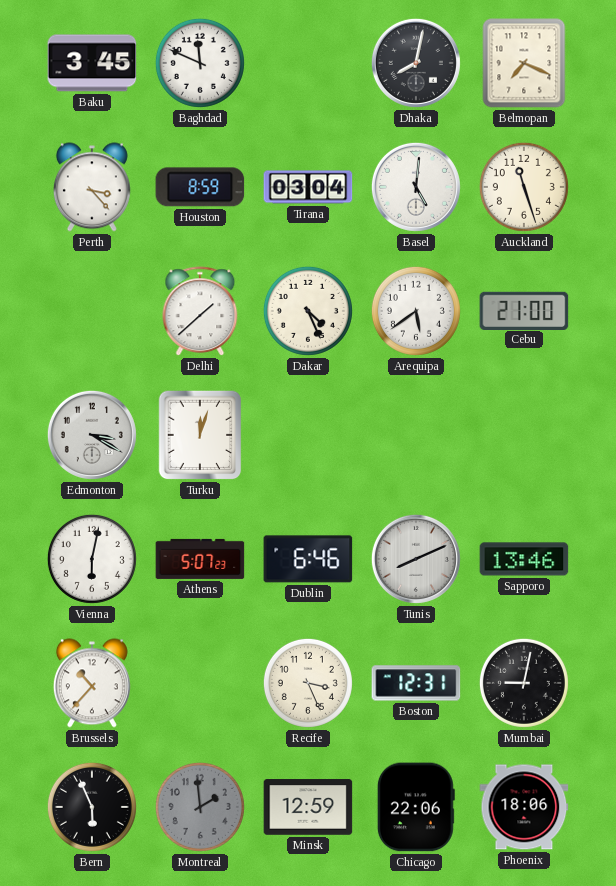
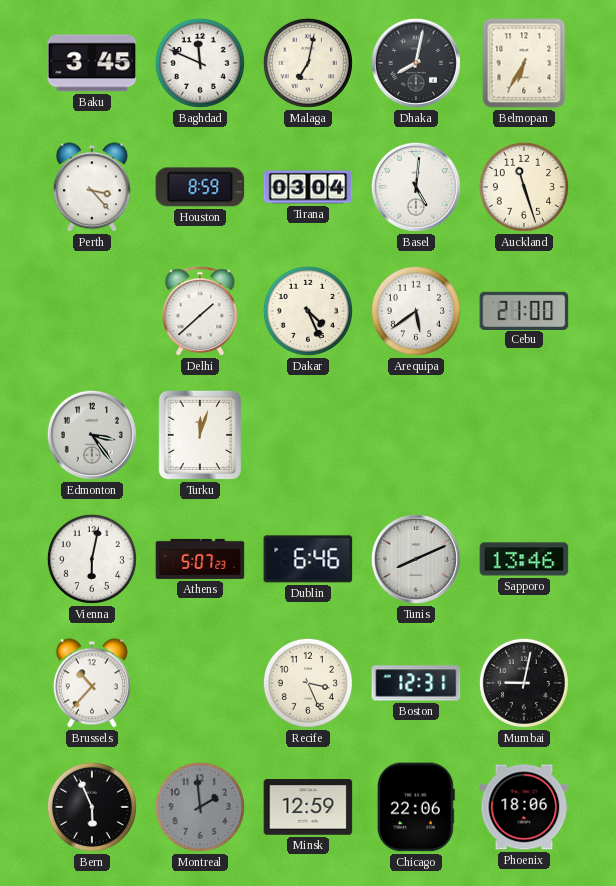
Malaga: none -> 7:02
Belmopan: 7:19 -> 6:35
Edmonton: 3:20 -> 3:24
